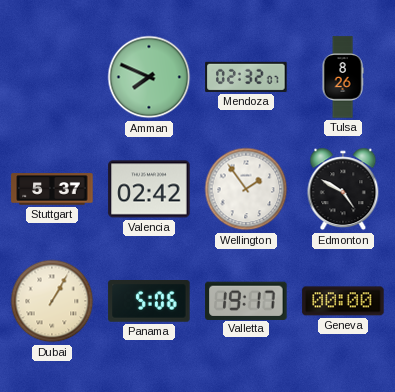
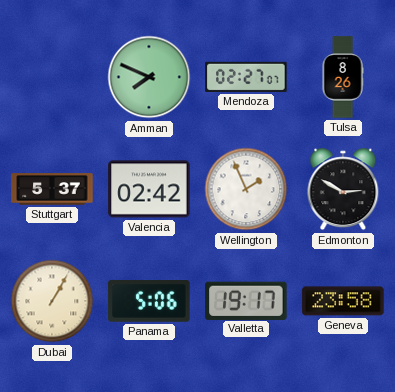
Mendoza: 02:32 -> 02:27
Wellington: 1:54 -> 1:56
Edmonton: 4:50 -> 2:50
Geneva: 00:00 -> 23:58
